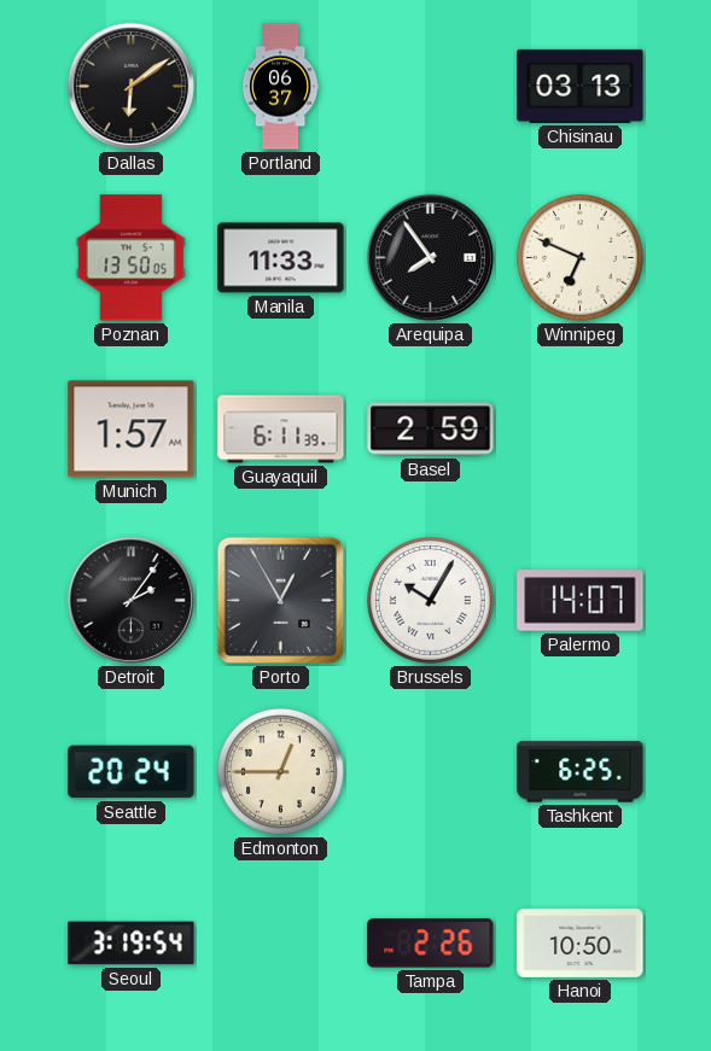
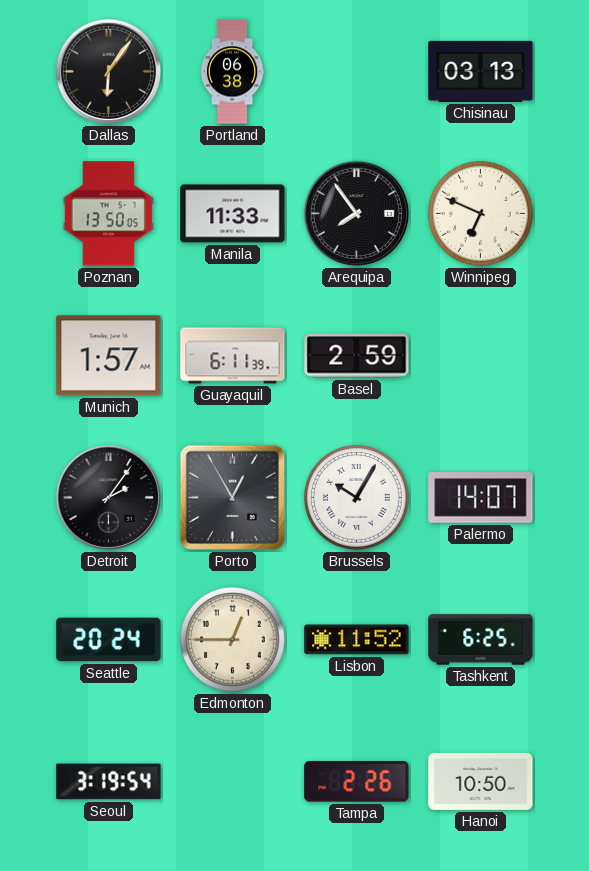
Dallas: 6:09 -> 6:06
Portland: 06:37 -> 06:38
Lisbon: none -> 11:52
